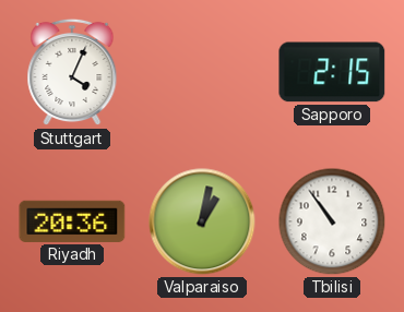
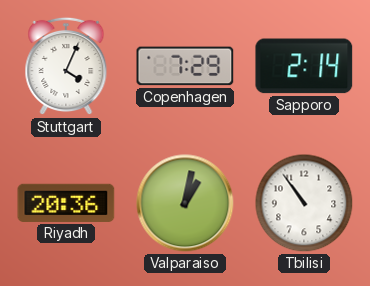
Copenhagen: none -> 7:29
Sapporo: 2:15 -> 2:14
